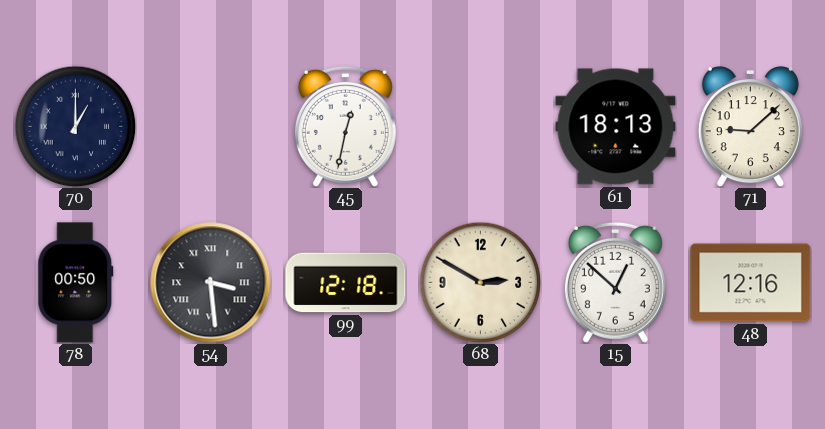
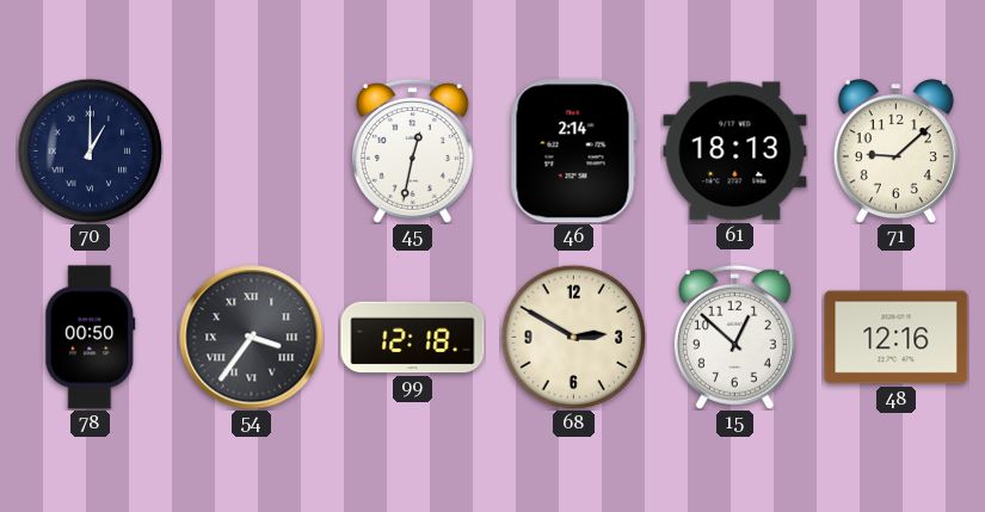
46: none -> 2:14
54: 3:29 -> 3:36
